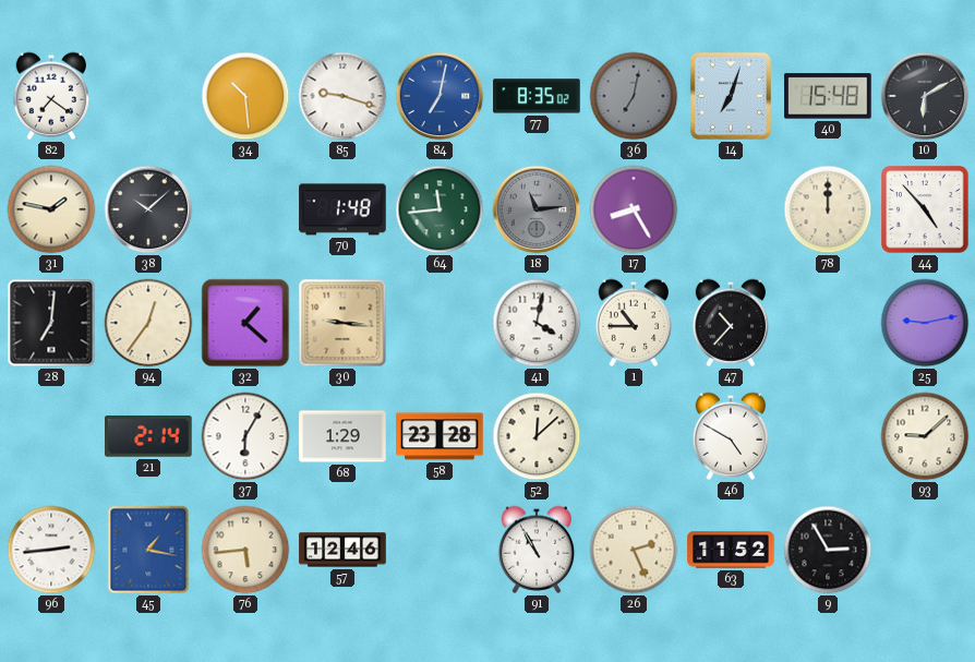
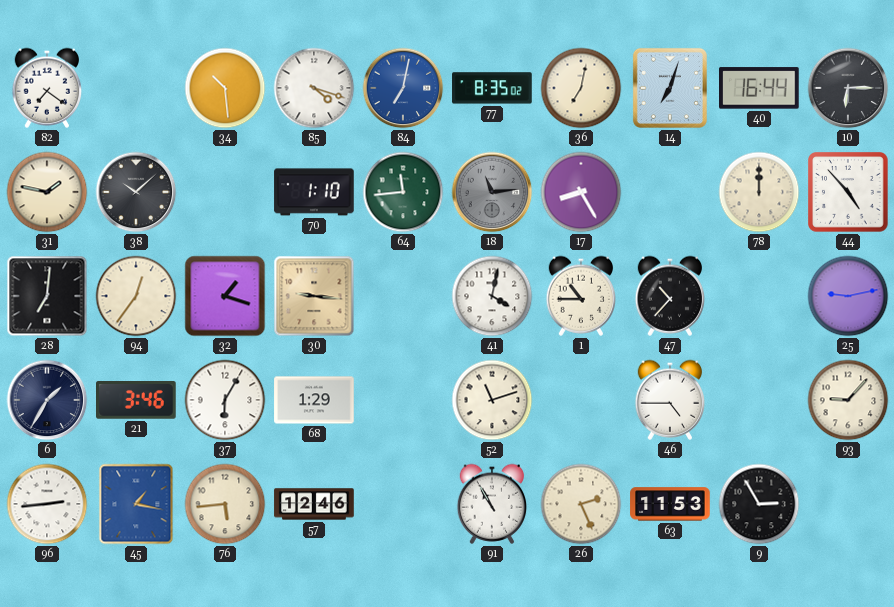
85: 9:18 -> 4:18
36 dial: grey -> cream
40: 15:48 -> 16:44
10: 6:10 -> 6:15
70: 1:48 -> 1:10
32: 1:22 -> 1:18
6: none -> 1:35
21: 2:14 -> 3:46
58: 23:28 -> none
52: 12:08 -> 11:12
46: 4:50 -> 4:45
93: 9:08 -> 9:07
63: 11:52 -> 11:53
